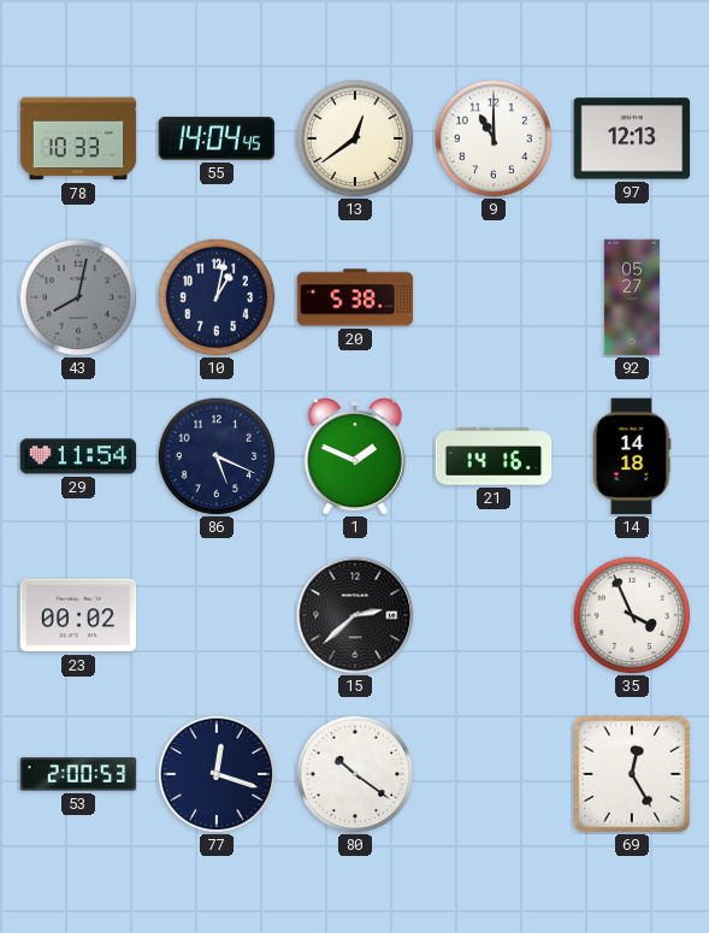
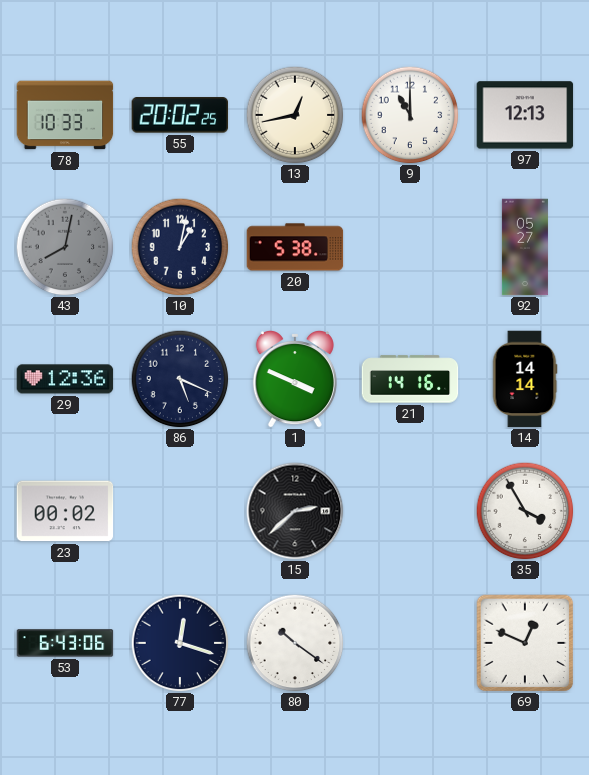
55: 14:04 -> 20:02
13: 12:39 -> 12:43
29: 11:54 -> 12:36
1: 1:49 -> 3:49
14: 14:18 -> 14:14
35: 3:56 -> 3:55
53: 2:00 -> 6:43
69: 12:25 -> 12:49
